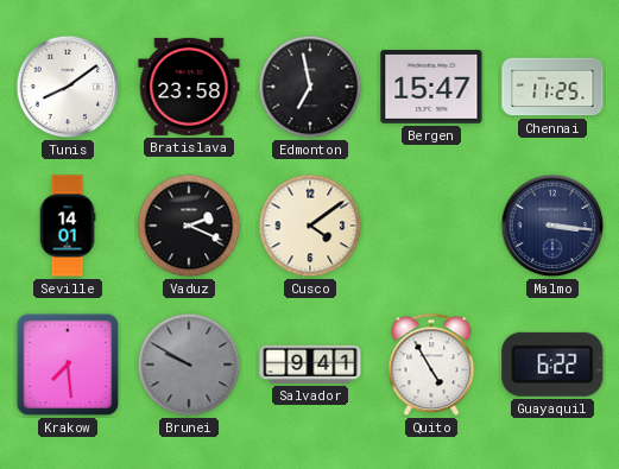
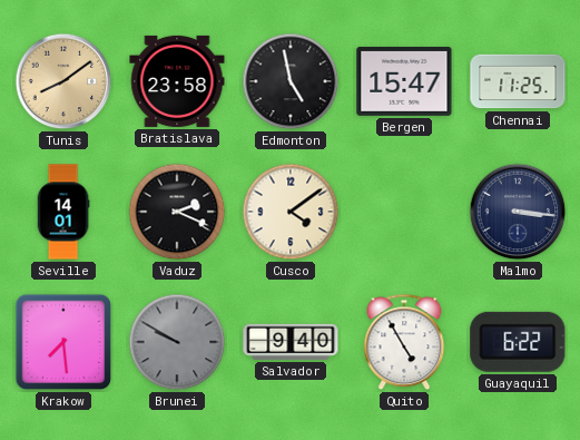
Tunis dial: white -> champagne
Edmonton: 6:58 -> 4:58
Salvador: 9:41 -> 9:40
